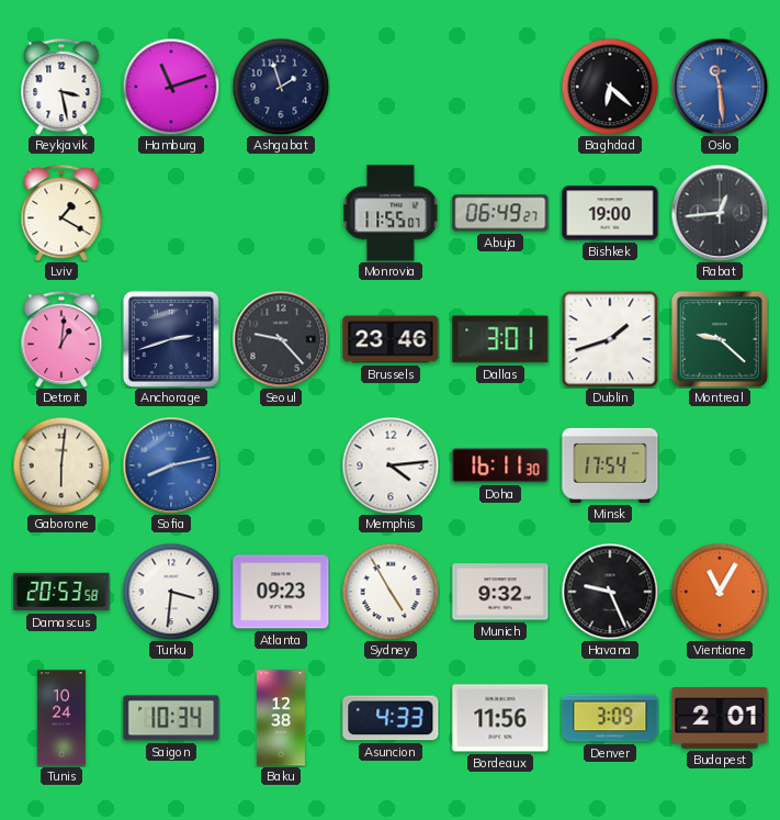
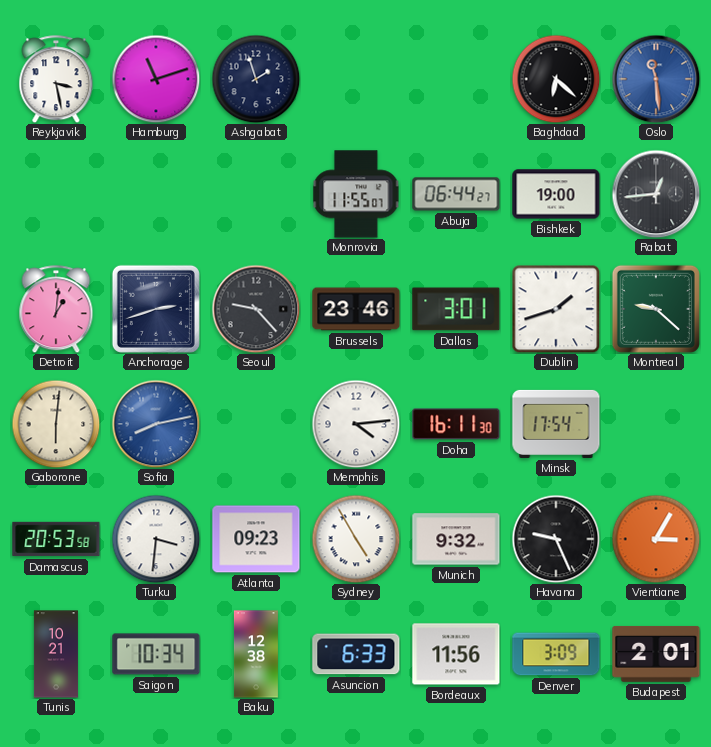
Lviv: 1:20 -> none
Abuja: 06:49 -> 06:44
Vientiane: 11:05 -> 3:05
Tunis: 10:24 -> 10:21
Asuncion: 4:33 -> 6:33
